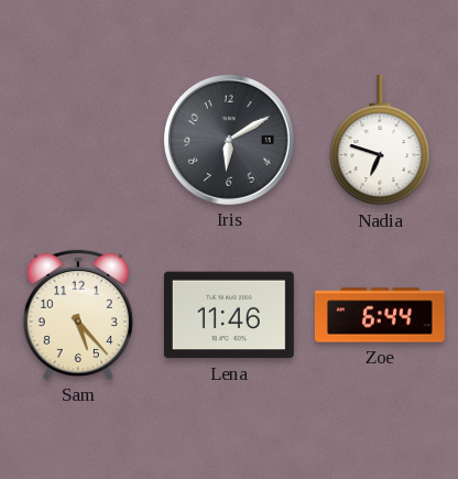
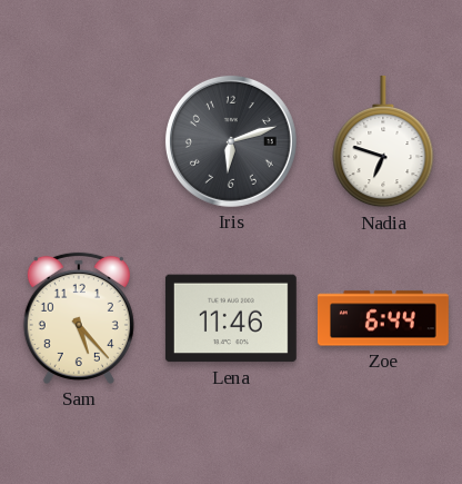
Iris: 6:10 -> 6:12
